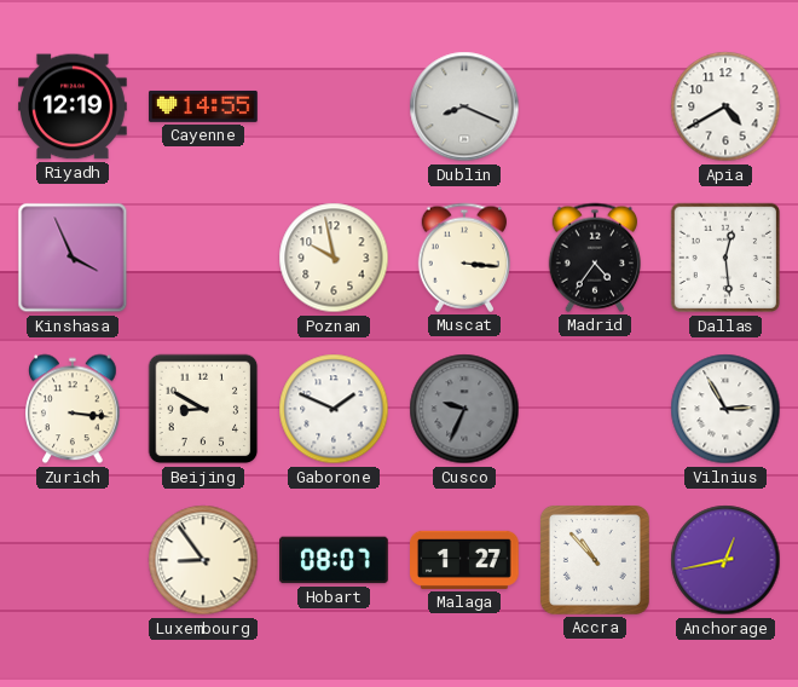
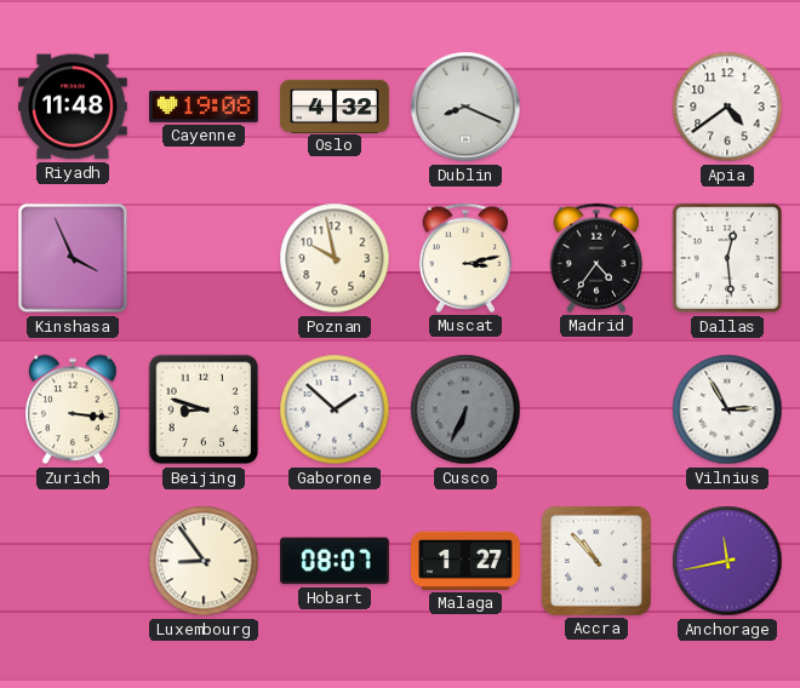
Riyadh: 12:19 -> 11:48
Cayenne: 14:55 -> 19:08
Oslo: none -> 4:32
Apia: 4:40 -> 4:39
Muscat: 3:16 -> 3:13
Beijing: 8:50 -> 8:48
Gaborone: 1:49 -> 1:52
Cusco: 9:34 -> 6:34
Anchorage: 12:43 -> 11:43
